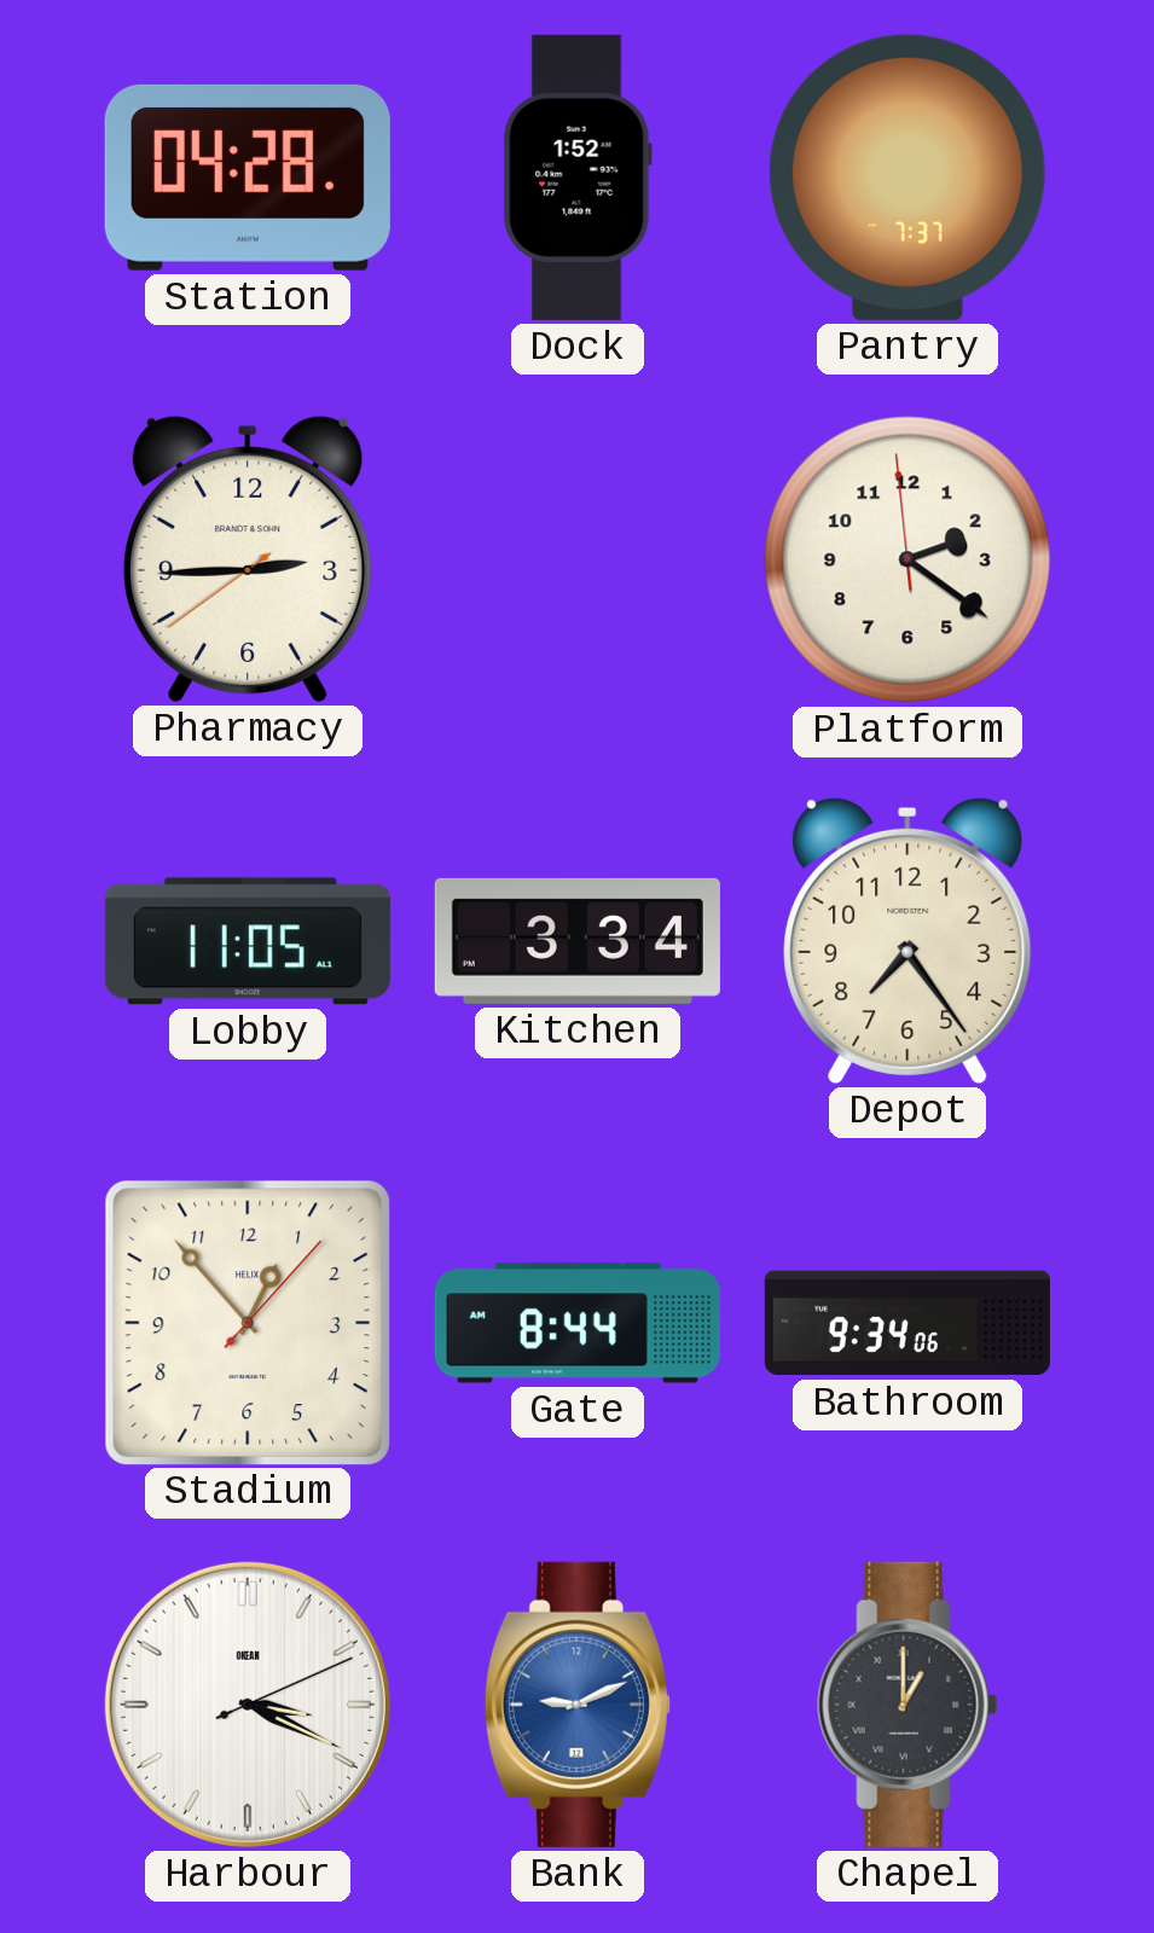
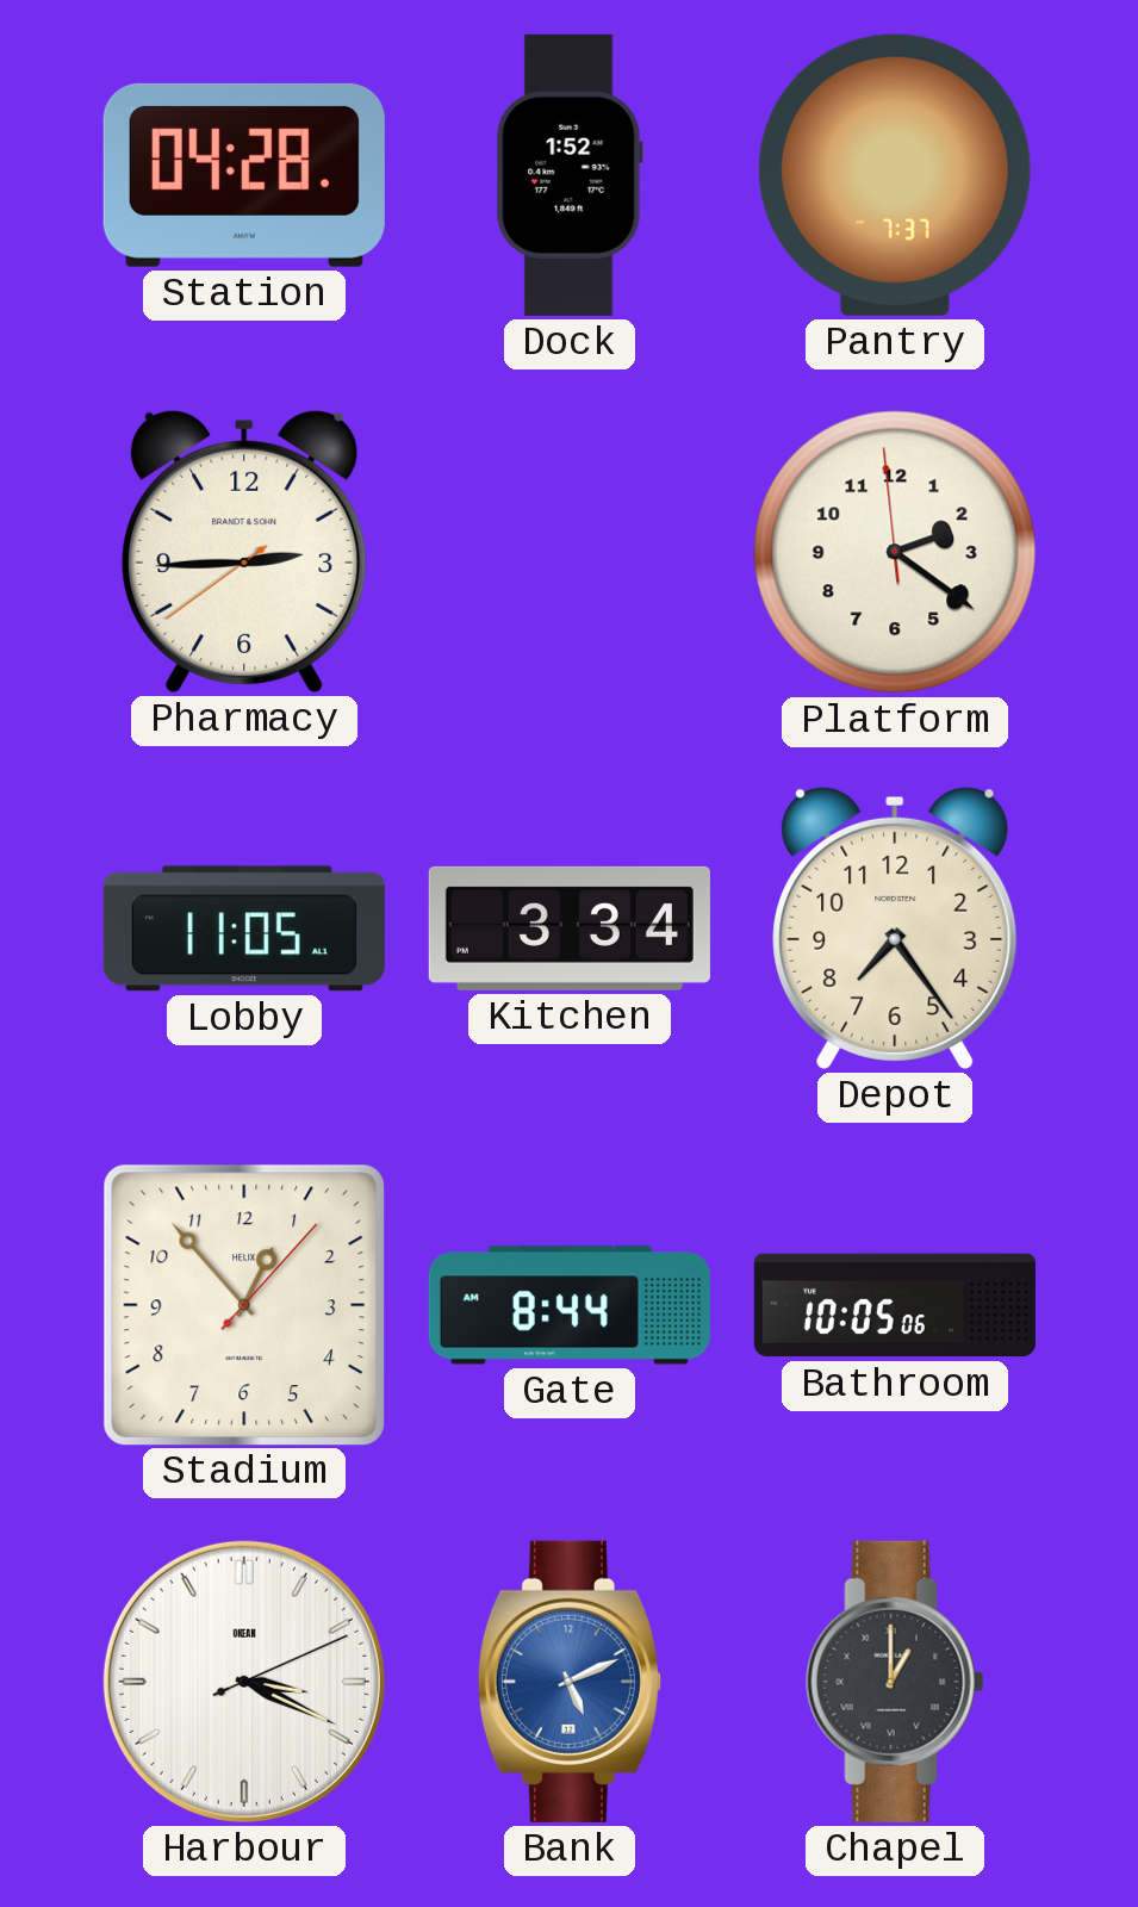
Bathroom: 9:34 -> 10:05
Bank: 9:11 -> 5:11
